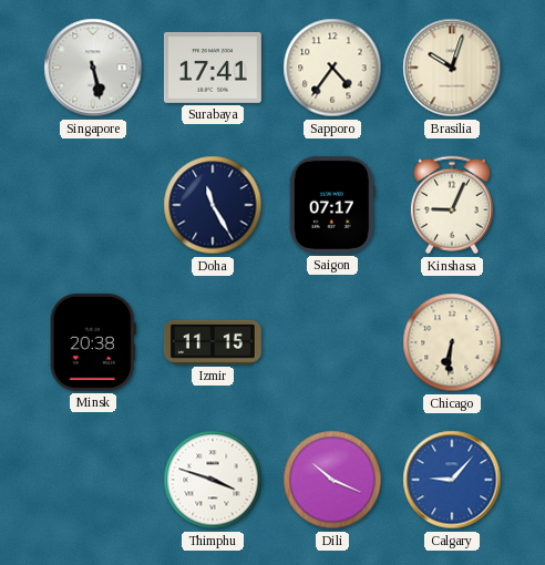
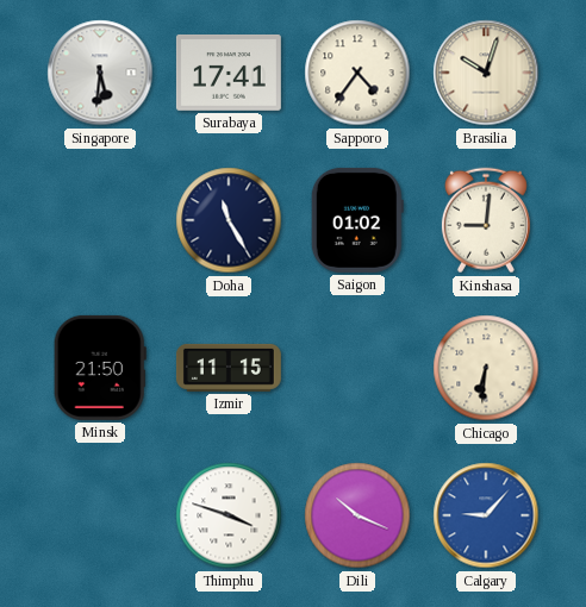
Singapore: 5:28 -> 5:31
Saigon: 07:17 -> 01:02
Kinshasa: 9:04 -> 9:01
Minsk: 20:38 -> 21:50
